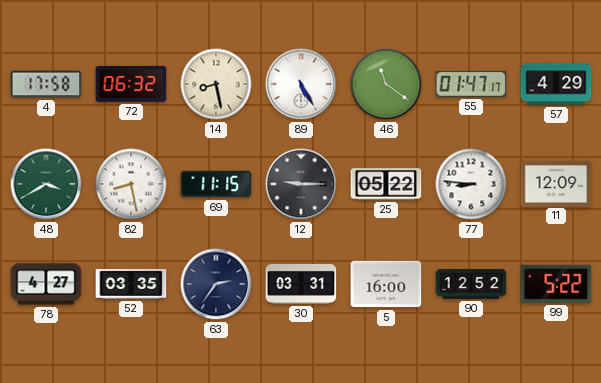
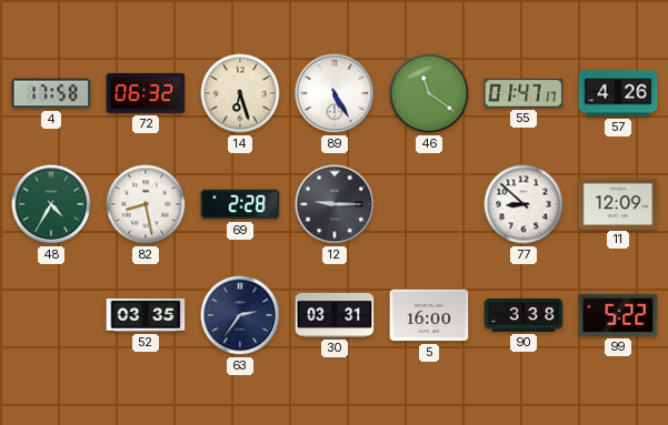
14: 8:28 -> 6:27
57: 4:29 -> 4:26
48: 3:40 -> 4:35
69: 11:15 -> 2:28
25: 05:22 -> none
77: 8:46 -> 8:52
78: 4:27 -> none
90: 12:52 -> 3:38
